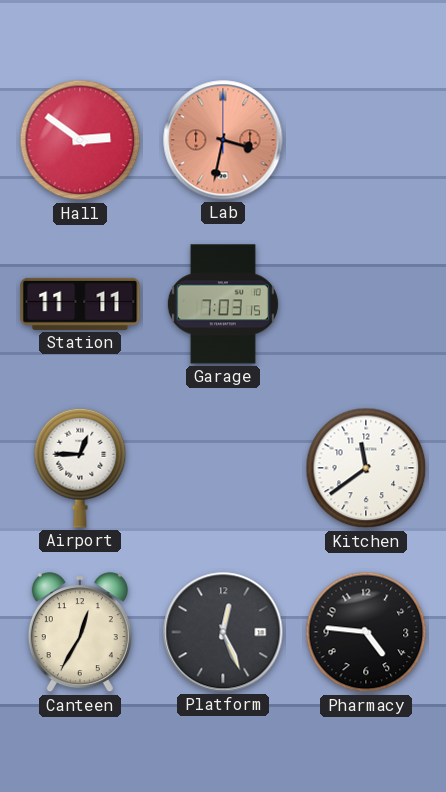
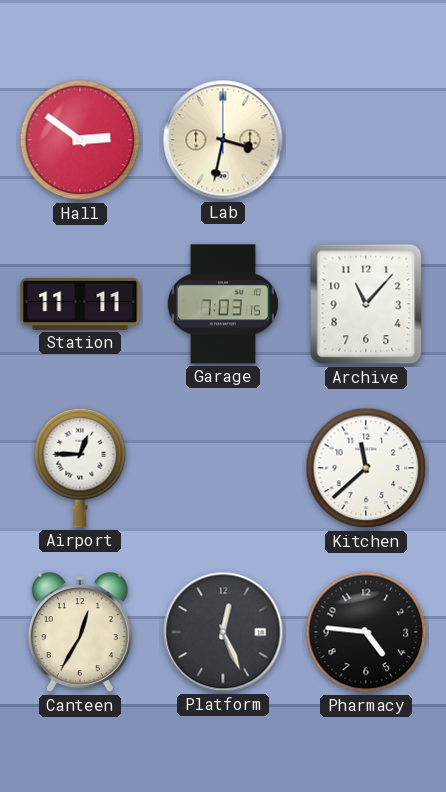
Lab dial: salmon -> cream
Archive: none -> 11:07
Kitchen: 11:39 -> 11:38
